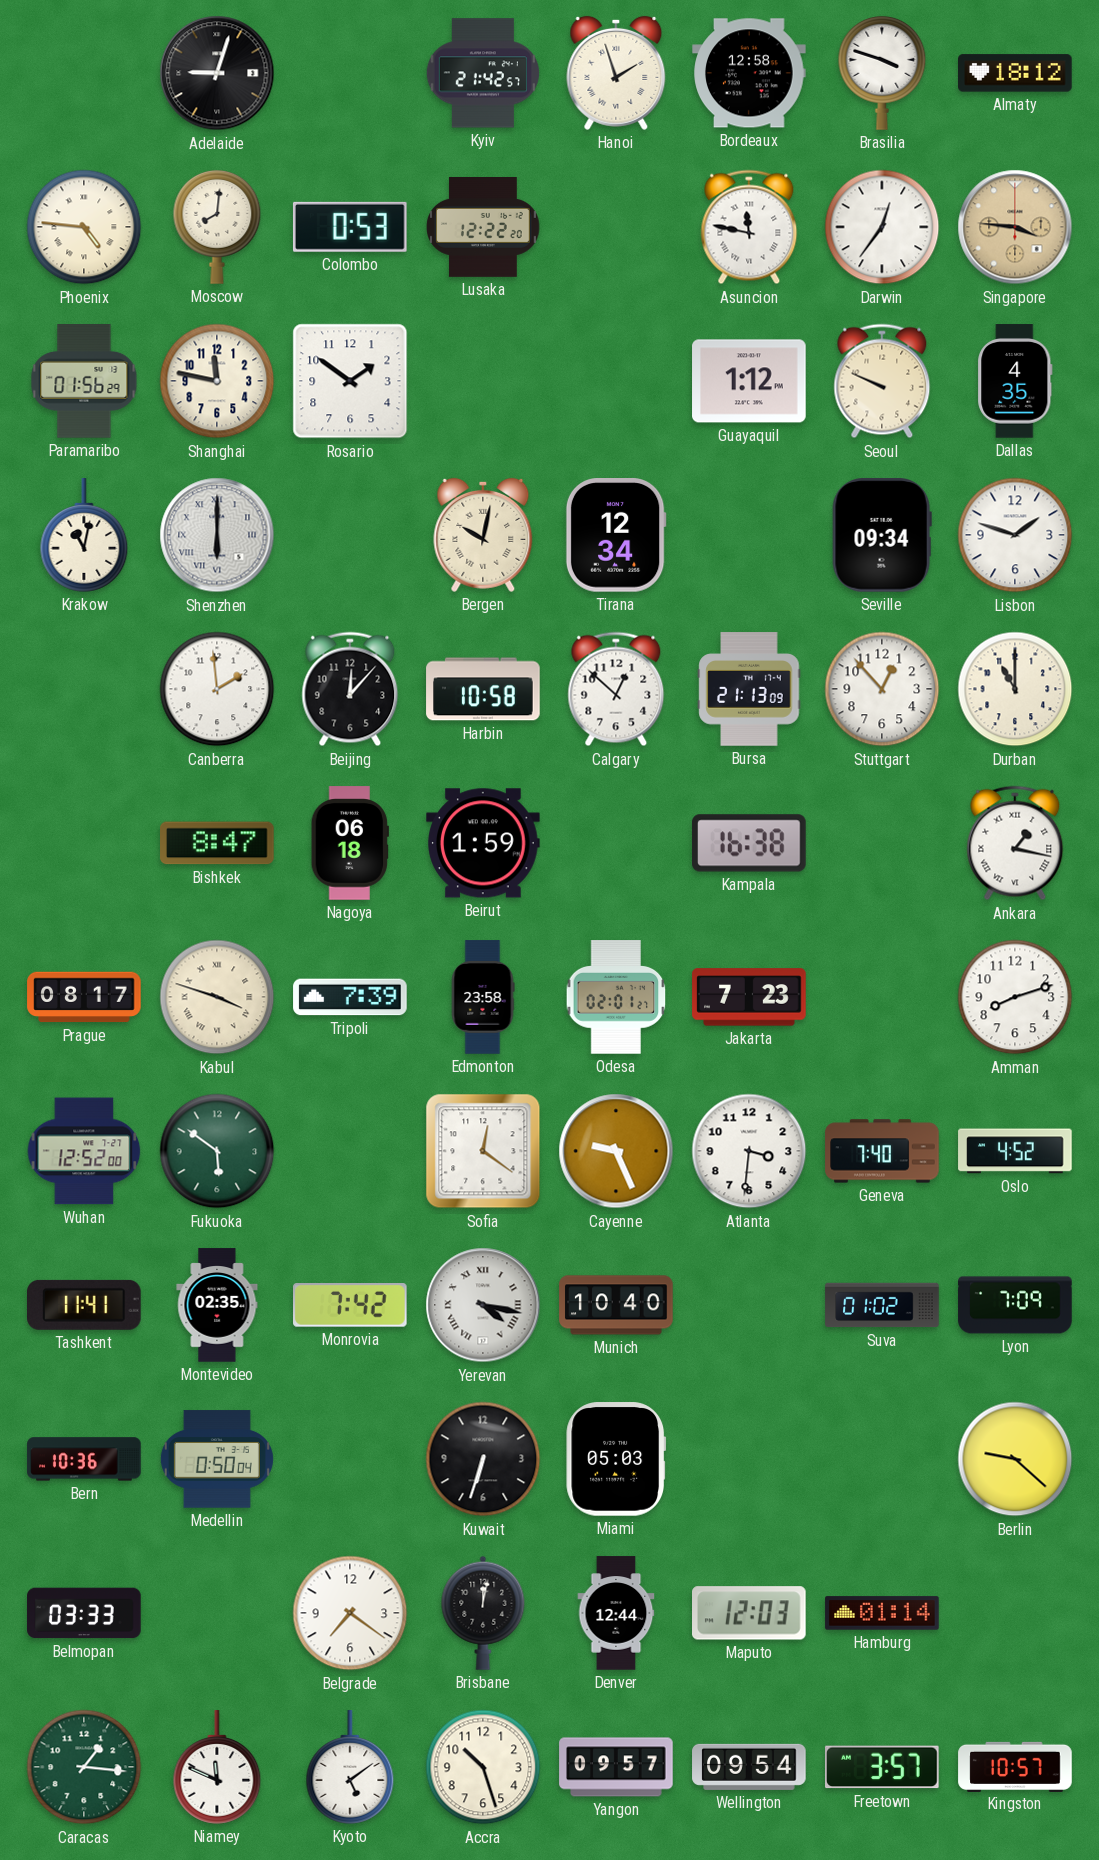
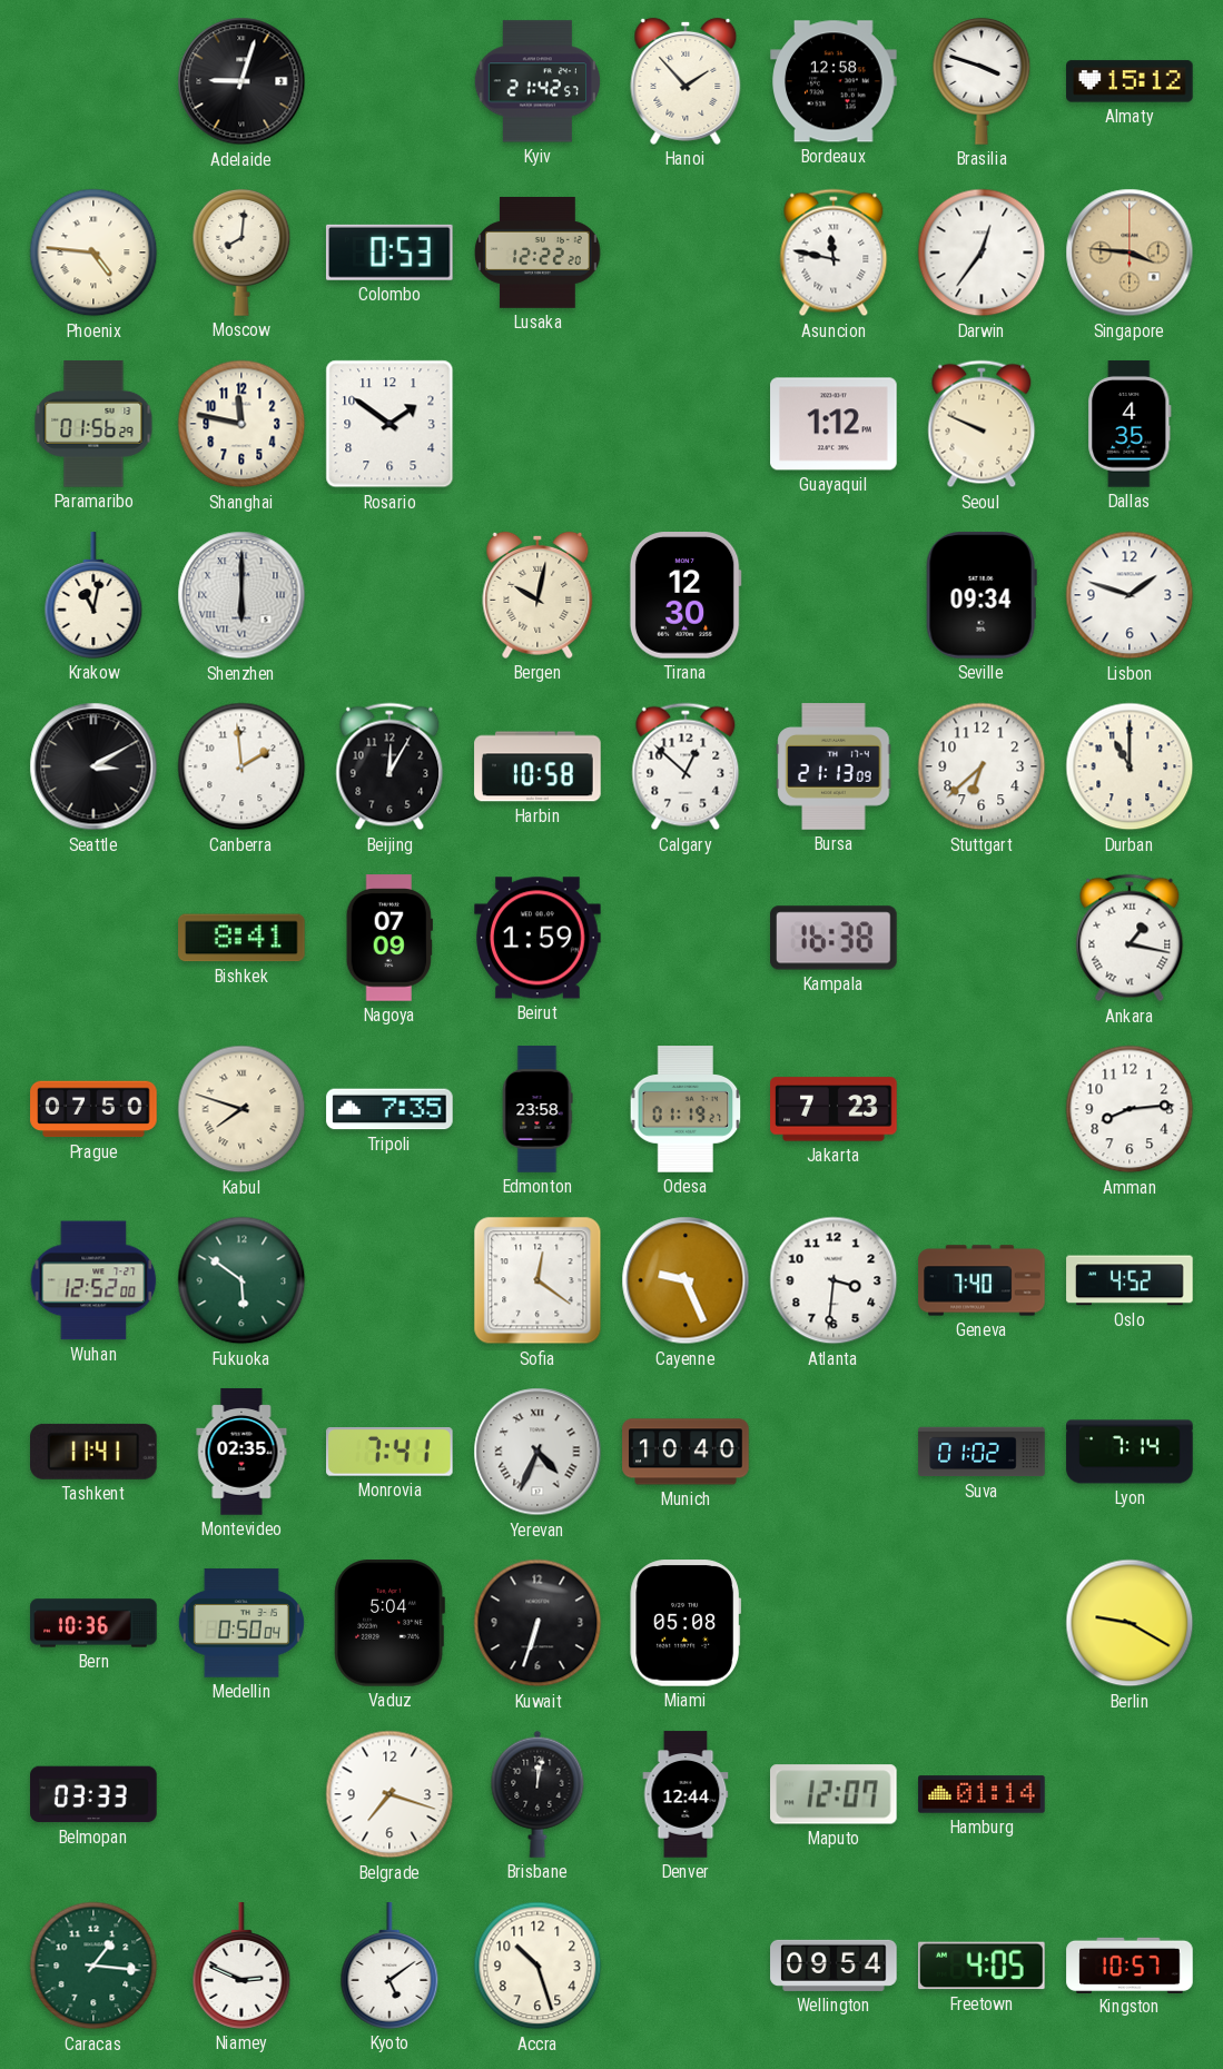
Hanoi: 1:57 -> 1:53
Almaty: 18:12 -> 15:12
Tirana: 12:34 -> 12:30
Seattle: none -> 3:10
Beijing: 12:07 -> 12:05
Stuttgart: 12:53 -> 6:38
Bishkek: 8:47 -> 8:41
Nagoya: 06:18 -> 07:09
Prague: 08:17 -> 07:50
Kabul: 3:48 -> 7:48
Tripoli: 7:39 -> 7:35
Odesa: 02:01 -> 01:19
Amman: 8:12 -> 8:14
Monrovia: 7:42 -> 7:41
Yerevan: 4:17 -> 4:34
Lyon: 7:09 -> 7:14
Vaduz: none -> 5:04
Miami: 05:03 -> 05:08
Berlin: 9:22 -> 9:20
Belgrade: 7:21 -> 7:18
Maputo: 12:03 -> 12:07
Niamey: 11:49 -> 2:49
Yangon: 09:57 -> none
Freetown: 3:57 -> 4:05
